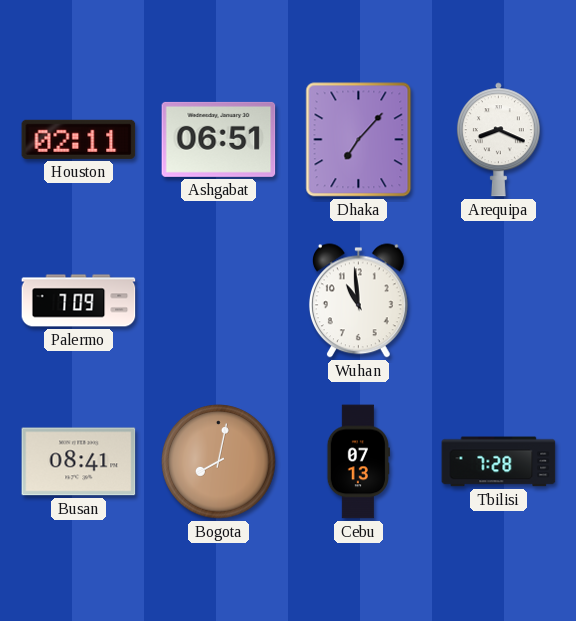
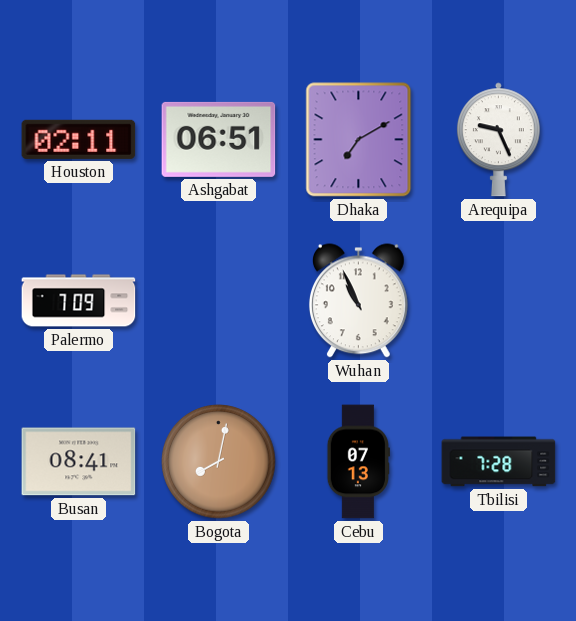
Dhaka: 7:07 -> 7:10
Arequipa: 8:19 -> 9:26
Wuhan: 10:59 -> 10:56
